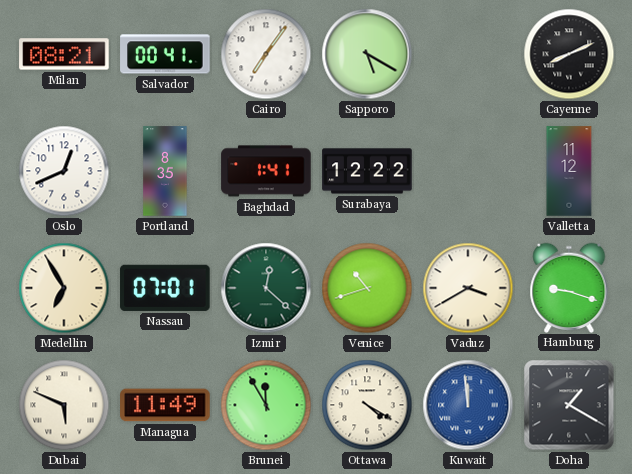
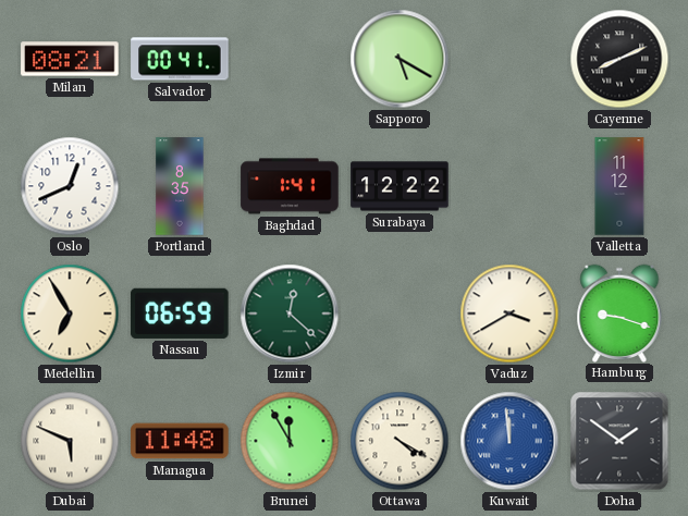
Cairo: 7:06 -> none
Nassau: 07:01 -> 06:59
Venice: 10:42 -> none
Managua: 11:49 -> 11:48
Doha: 1:20 -> 1:51
